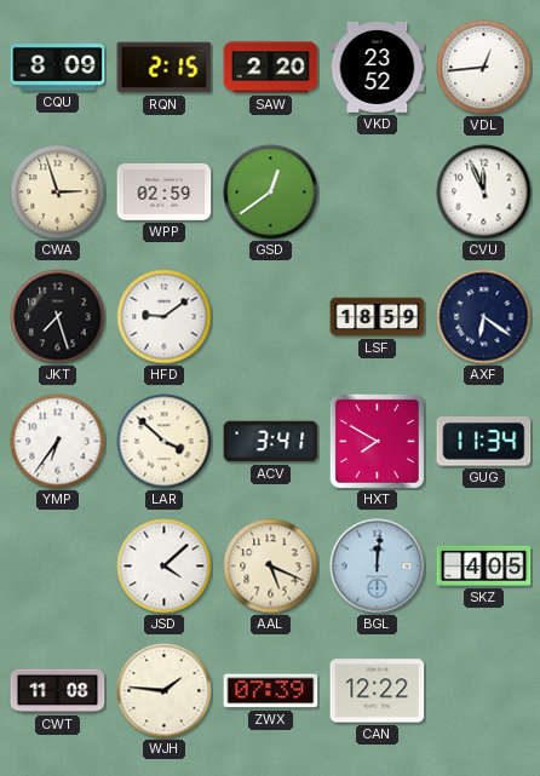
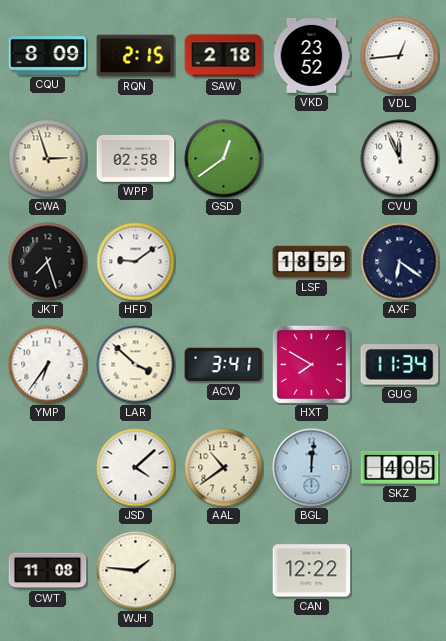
SAW: 2:20 -> 2:18
WPP: 02:59 -> 02:58
AAL: 5:19 -> 10:39
ZWX: 07:39 -> none
